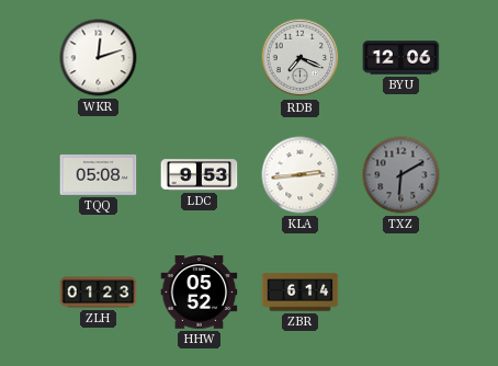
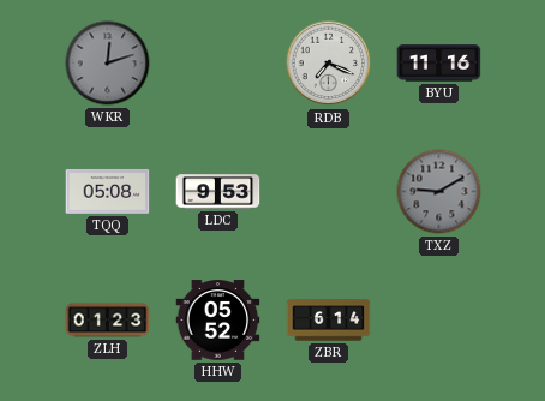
WKR dial: white -> grey
BYU: 12:06 -> 11:16
KLA: 2:44 -> none
TXZ: 6:10 -> 9:10
